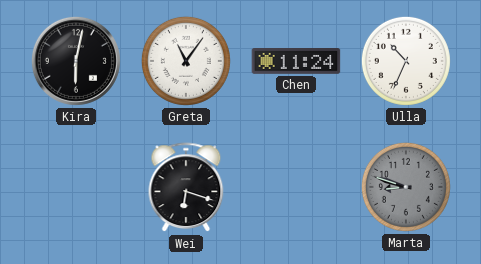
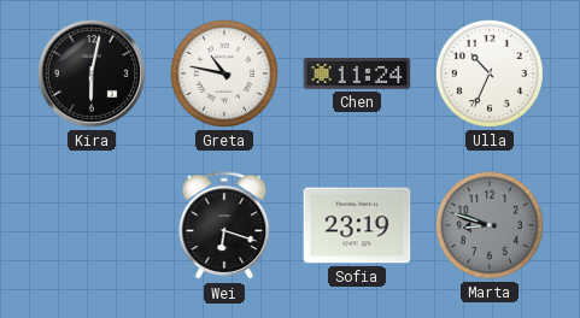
Greta: 11:06 -> 10:47
Sofia: none -> 23:19
